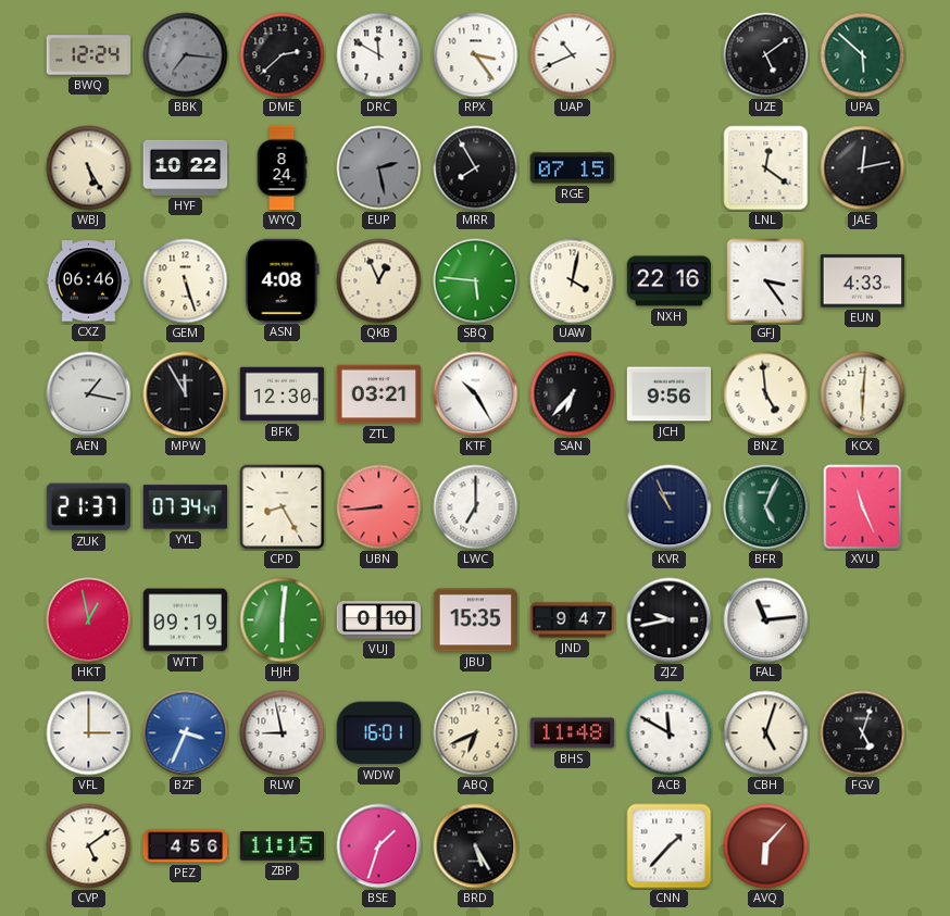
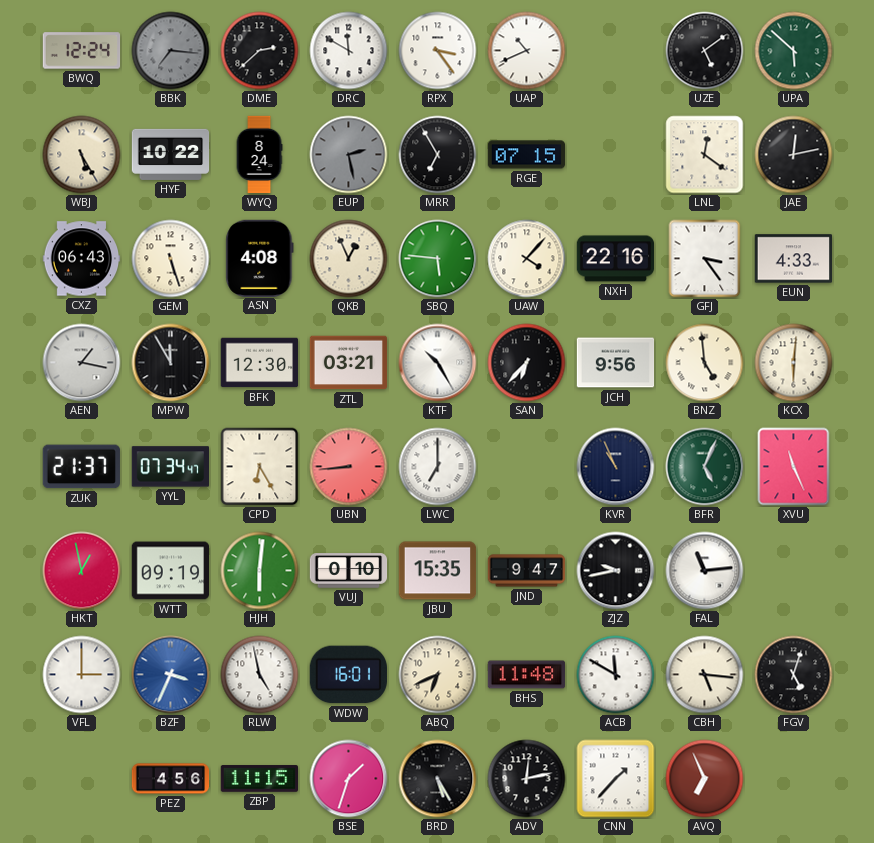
MRR: 7:55 -> 6:55
CXZ: 06:46 -> 06:43
UAW: 4:02 -> 4:07
CPD: 8:25 -> 6:25
RLW: 8:58 -> 4:58
CBH: 5:03 -> 5:16
CVP: 5:09 -> none
ADV: none -> 12:13
AVQ: 6:07 -> 6:56
